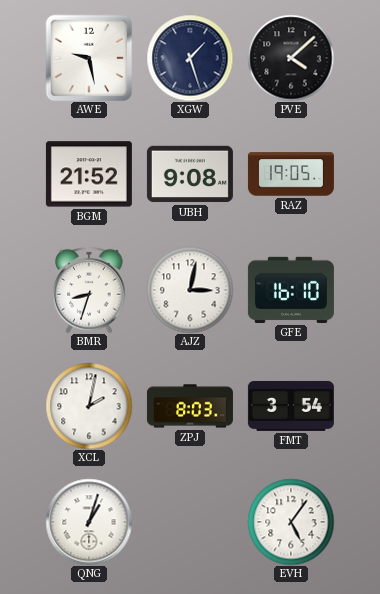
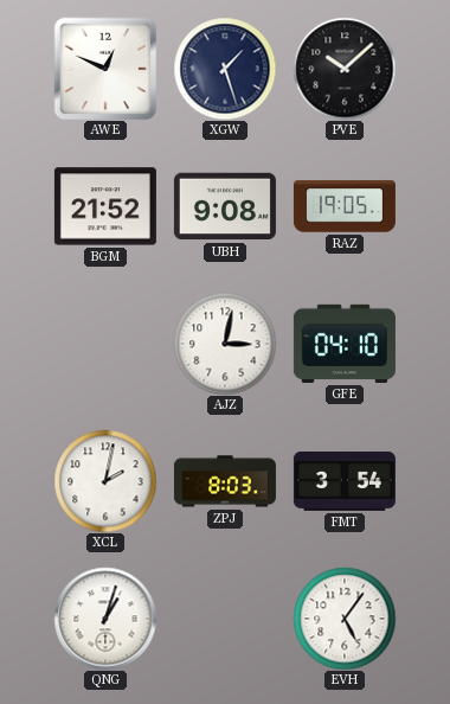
AWE: 9:28 -> 12:49
PVE: 4:08 -> 10:08
BMR: 8:33 -> none
GFE: 16:10 -> 04:10
